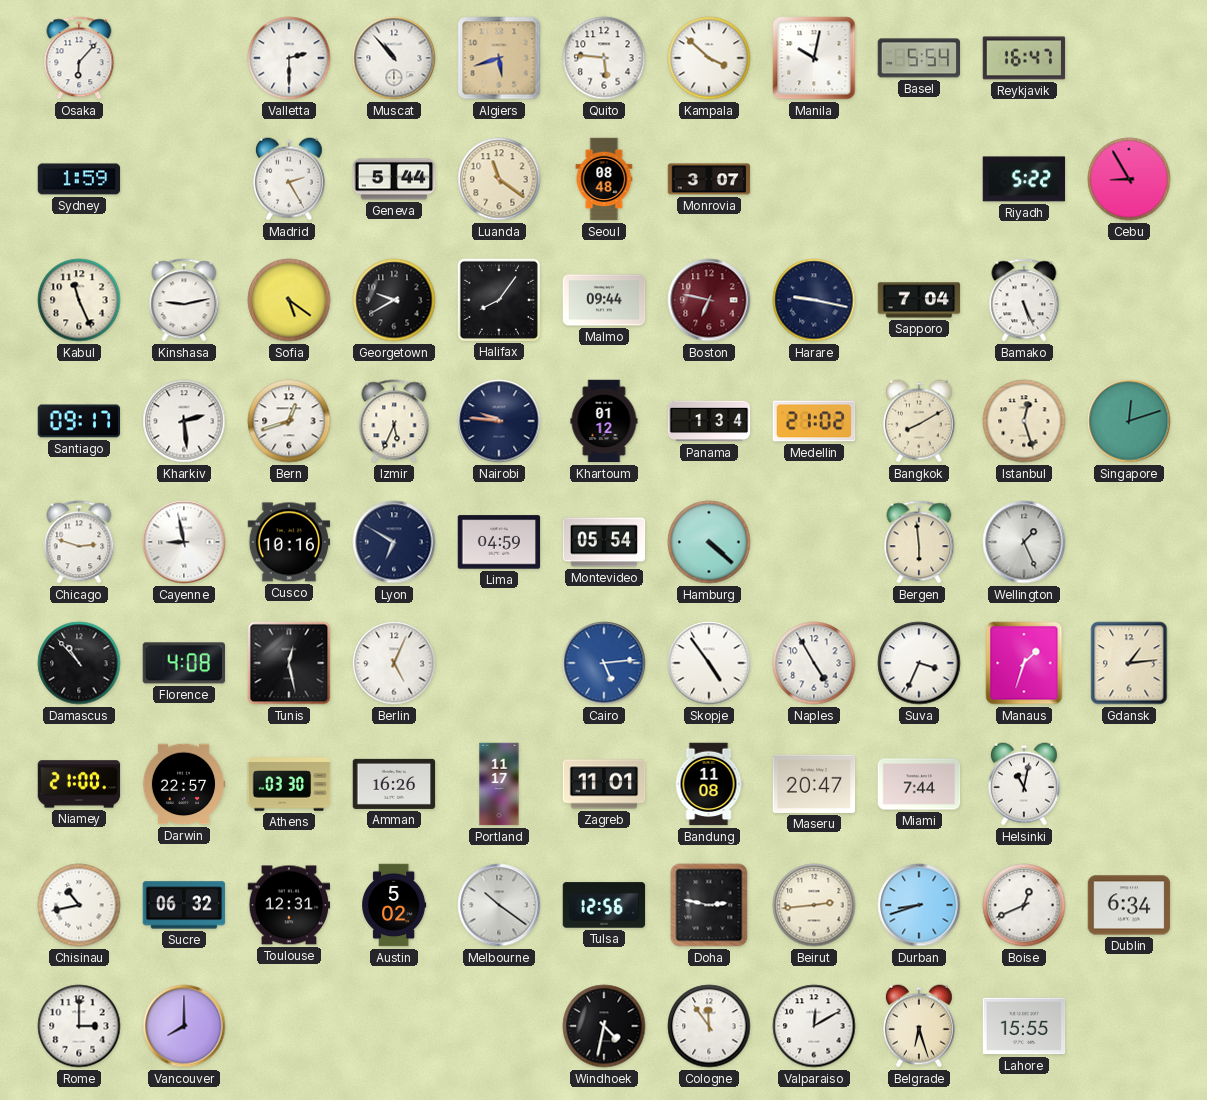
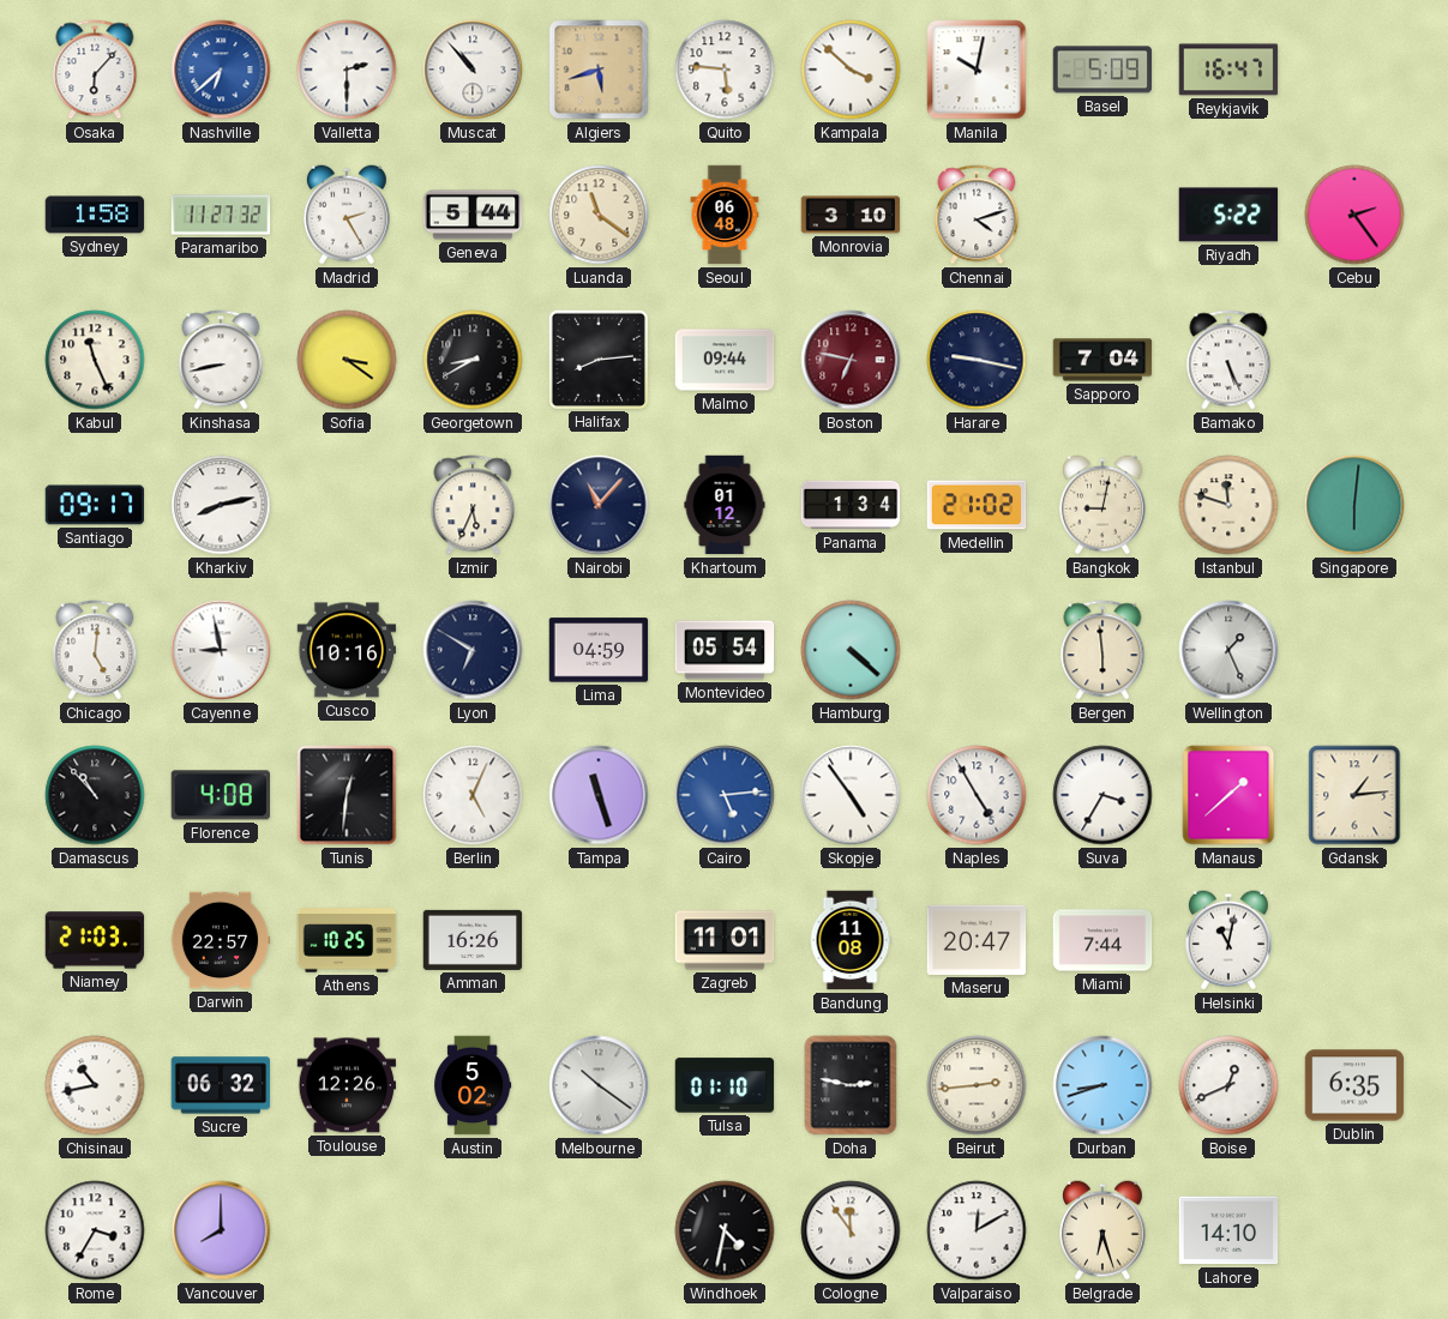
Nashville: none -> 6:38
Basel: 5:54 -> 5:09
Sydney: 1:59 -> 1:58
Paramaribo: none -> 11:27
Seoul: 08:48 -> 06:48
Monrovia: 3:07 -> 3:10
Chennai: none -> 4:12
Cebu: 8:55 -> 2:24
Kinshasa: 9:13 -> 8:43
Sofia: 5:21 -> 3:21
Georgetown: 9:40 -> 8:40
Halifax: 8:06 -> 8:14
Kharkiv: 2:29 -> 8:13
Bern: 12:42 -> none
Nairobi: 9:46 -> 11:07
Bangkok: 8:10 -> 9:02
Istanbul: 12:27 -> 11:48
Singapore: 12:12 -> 6:01
Chicago: 2:48 -> 5:01
Tunis: 12:28 -> 12:31
Tampa: none -> 11:27
Suva: 3:34 -> 3:35
Manaus: 1:33 -> 1:38
Niamey: 21:00 -> 21:03
Athens: 03:30 -> 10:25
Portland: 11:17 -> none
Toulouse: 12:31 -> 12:26
Tulsa: 12:56 -> 01:10
Dublin: 6:34 -> 6:35
Rome: 3:00 -> 3:35
Lahore: 15:55 -> 14:10
